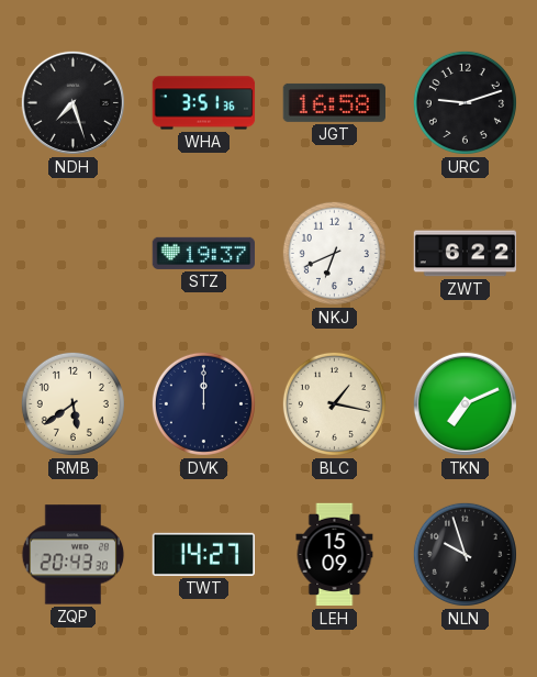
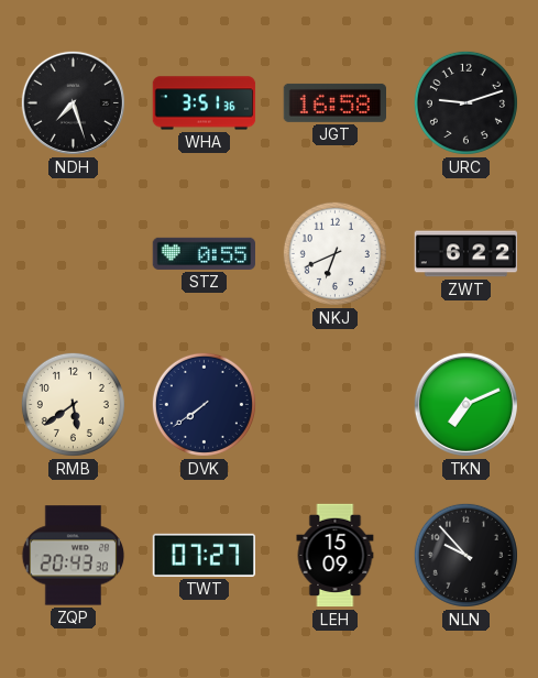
STZ: 19:37 -> 0:55
DVK: 12:00 -> 7:39
BLC: 1:17 -> none
TWT: 14:27 -> 07:27
NLN: 9:57 -> 9:53
